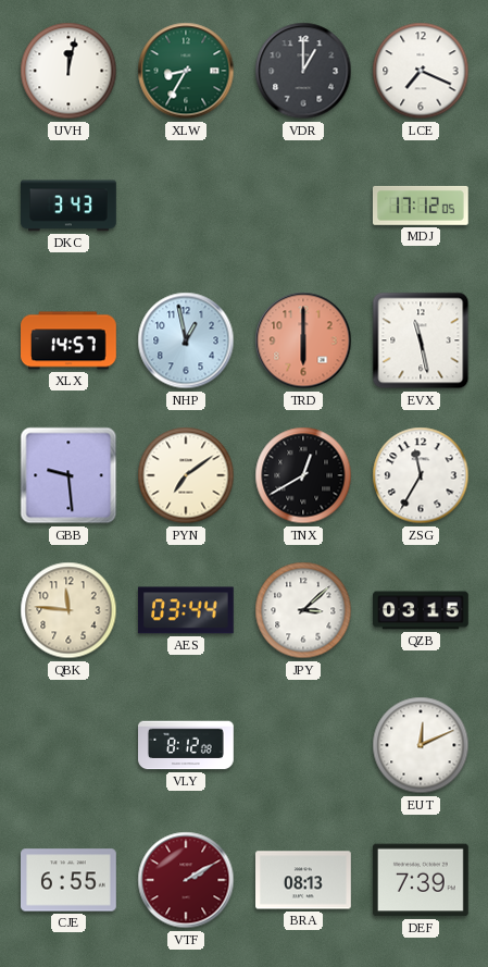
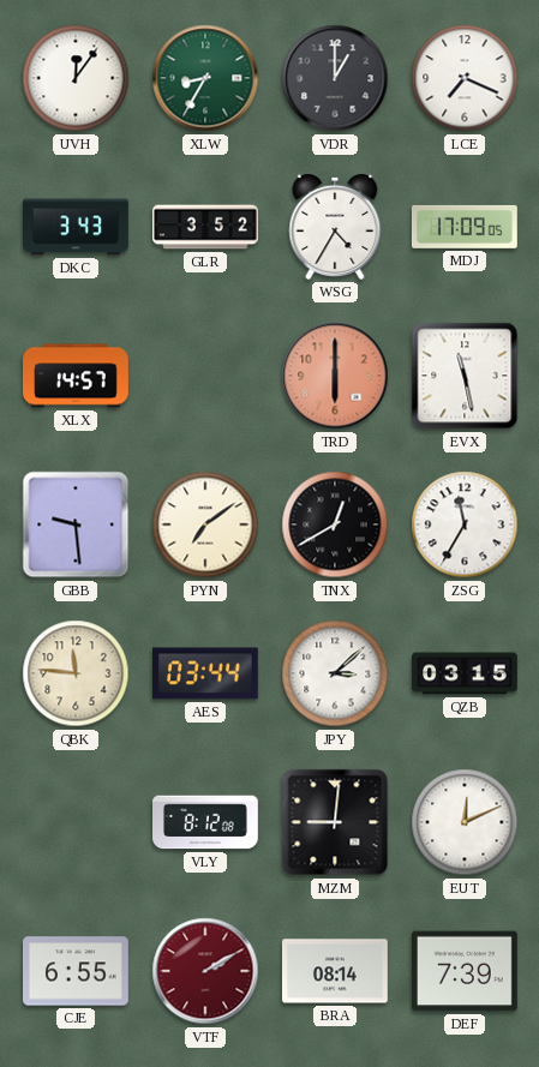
UVH: 12:02 -> 12:06
GLR: none -> 3:52
WSG: none -> 4:35
MDJ: 17:12 -> 17:09
NHP: 12:58 -> none
MZM: none -> 9:01
BRA: 08:13 -> 08:14
